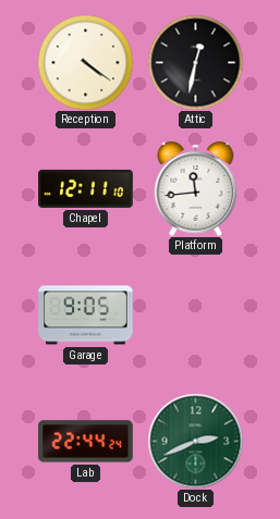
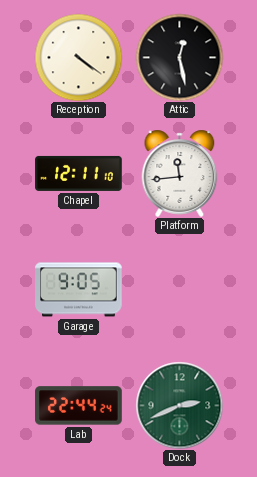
Attic: 12:32 -> 12:28
